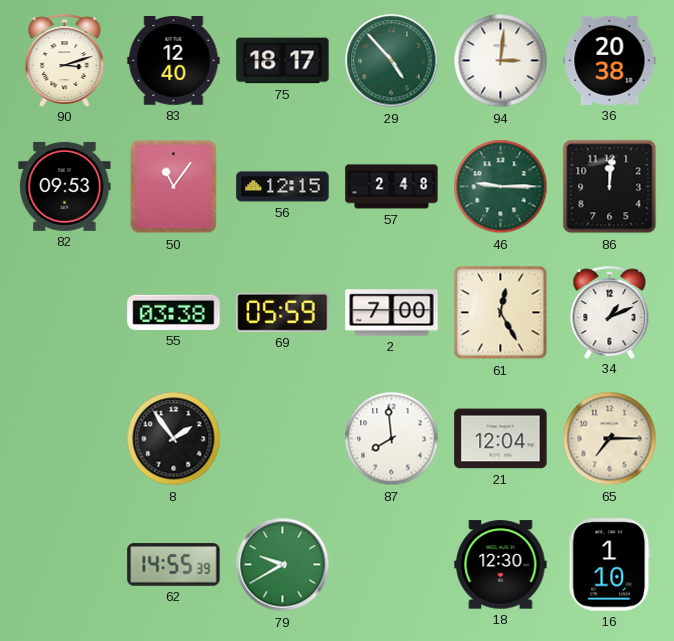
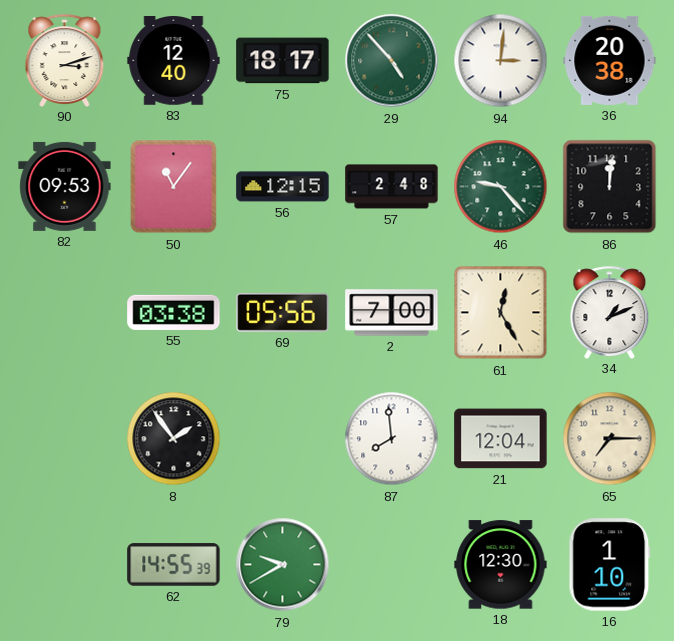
46: 9:15 -> 9:23
69: 05:59 -> 05:56
